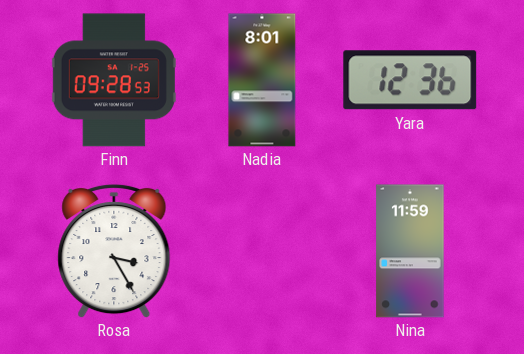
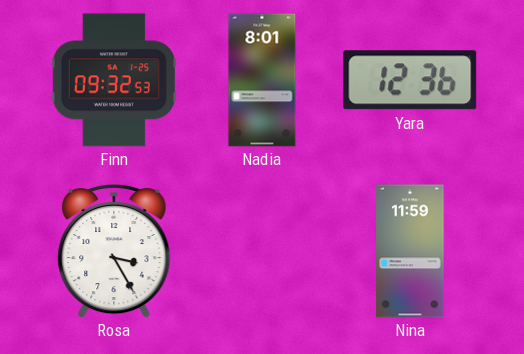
Finn: 09:28 -> 09:32
